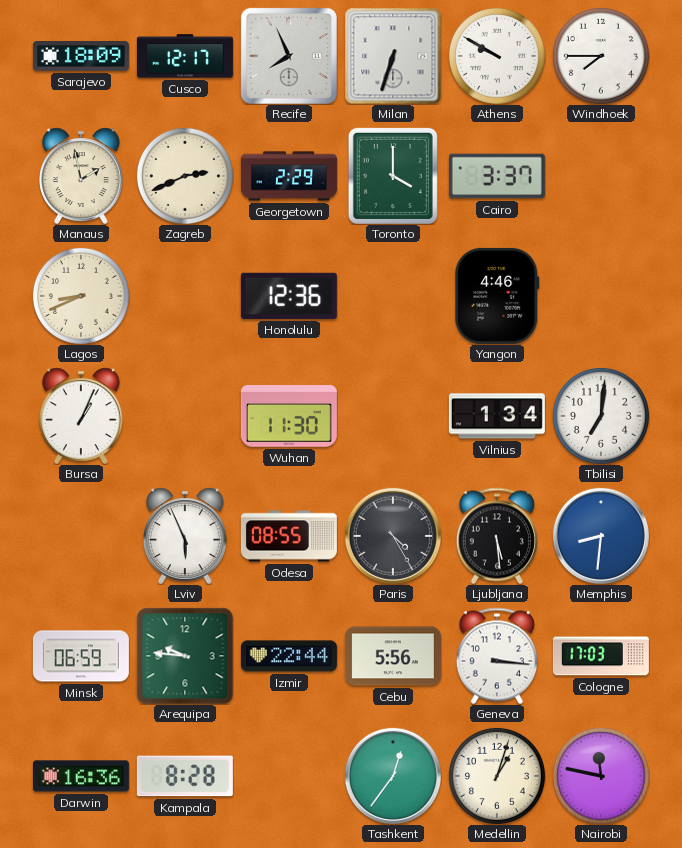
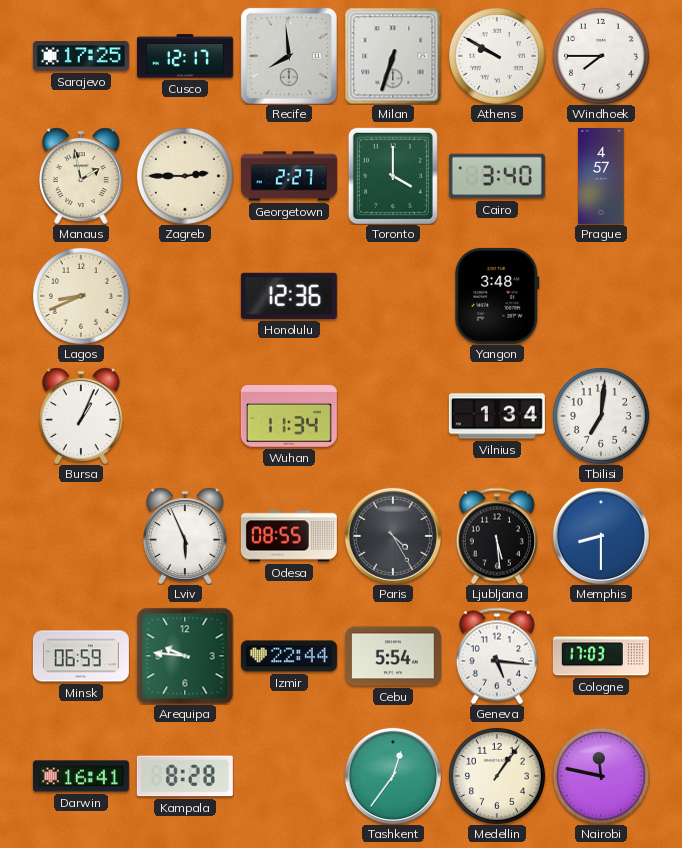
Sarajevo: 18:09 -> 17:25
Recife: 7:56 -> 7:59
Zagreb: 2:41 -> 2:45
Georgetown: 2:29 -> 2:27
Cairo: 3:37 -> 3:40
Prague: none -> 4:57
Yangon: 4:46 -> 3:48
Wuhan: 11:30 -> 11:34
Memphis: 8:31 -> 8:30
Cebu: 5:56 -> 5:54
Geneva: 3:16 -> 5:16
Darwin: 16:36 -> 16:41
Medellin: 1:03 -> 1:06
